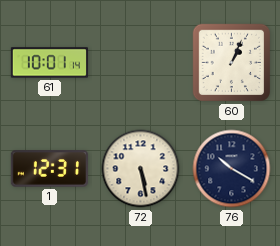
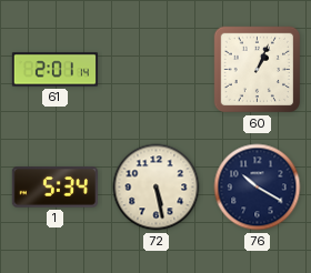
61: 10:01 -> 2:01
1: 12:31 -> 5:34
